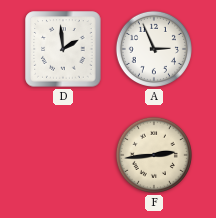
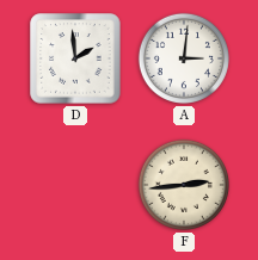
A: 2:56 -> 3:01
